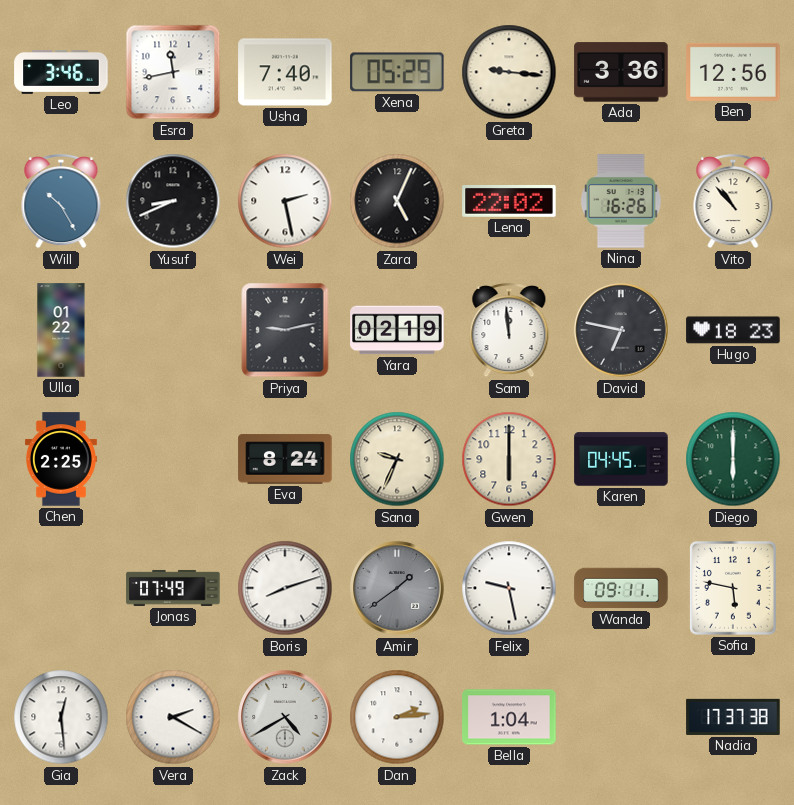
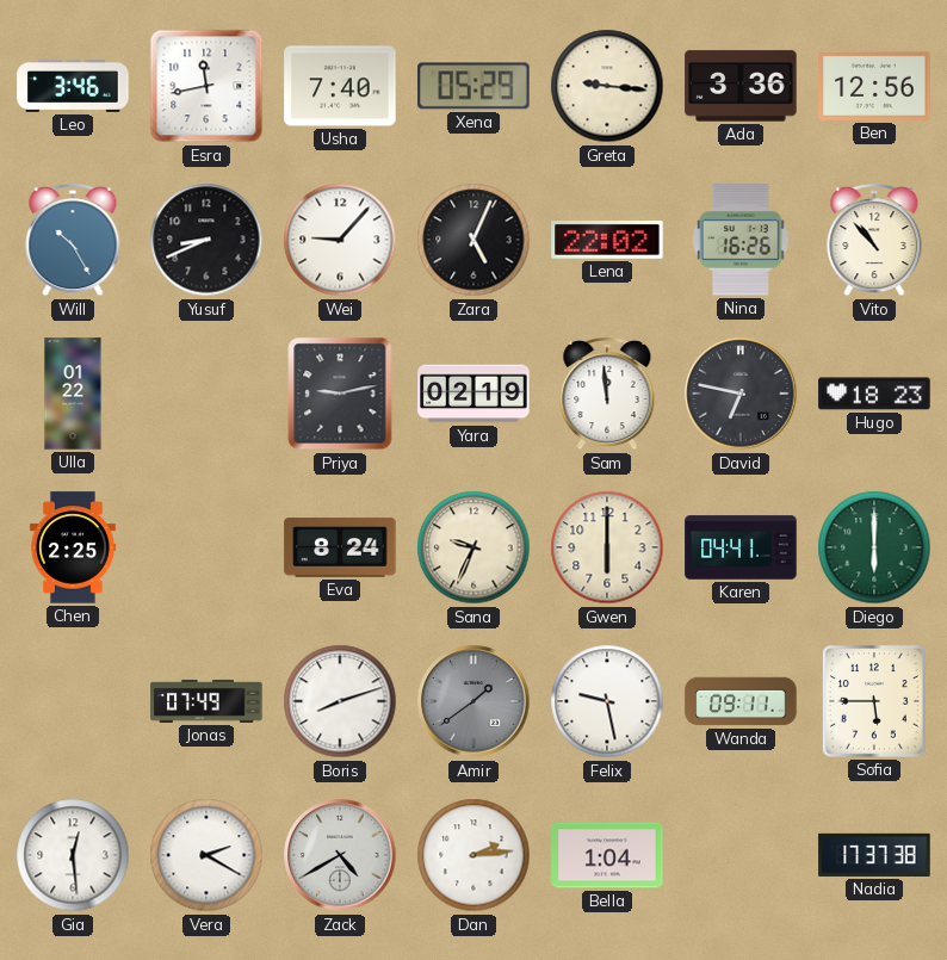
Wei: 2:28 -> 9:07
Karen: 04:45 -> 04:41
Sofia: 5:47 -> 5:45
